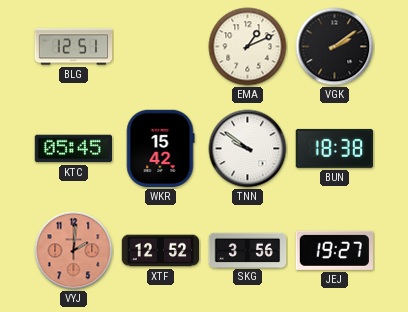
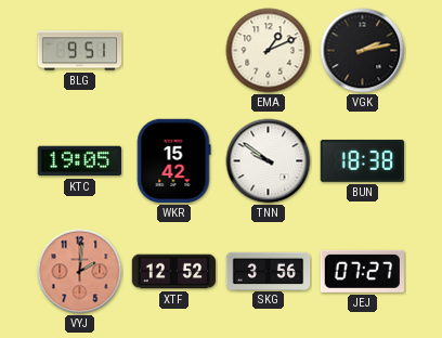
BLG: 12:51 -> 9:51
VGK: 2:09 -> 2:13
KTC: 05:45 -> 19:05
JEJ: 19:27 -> 07:27
